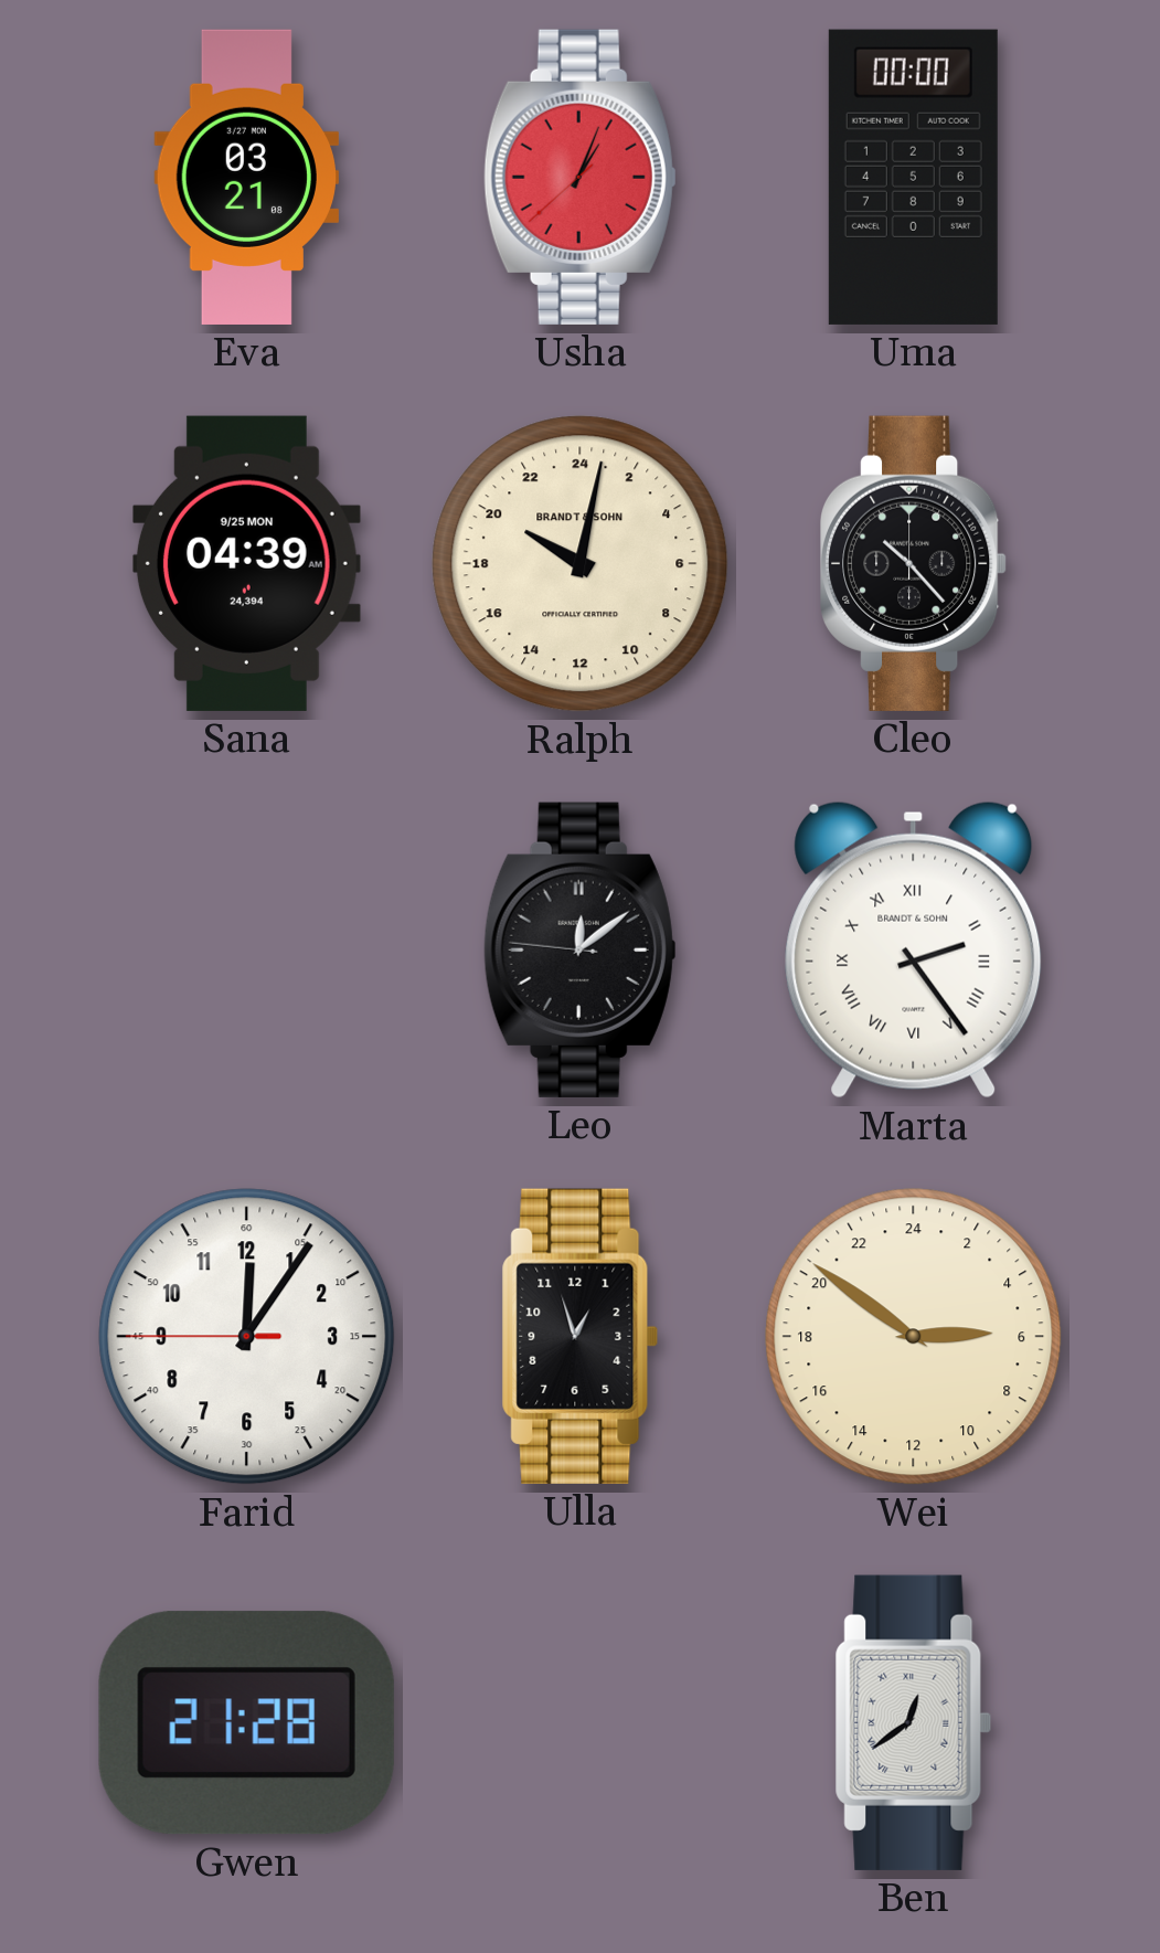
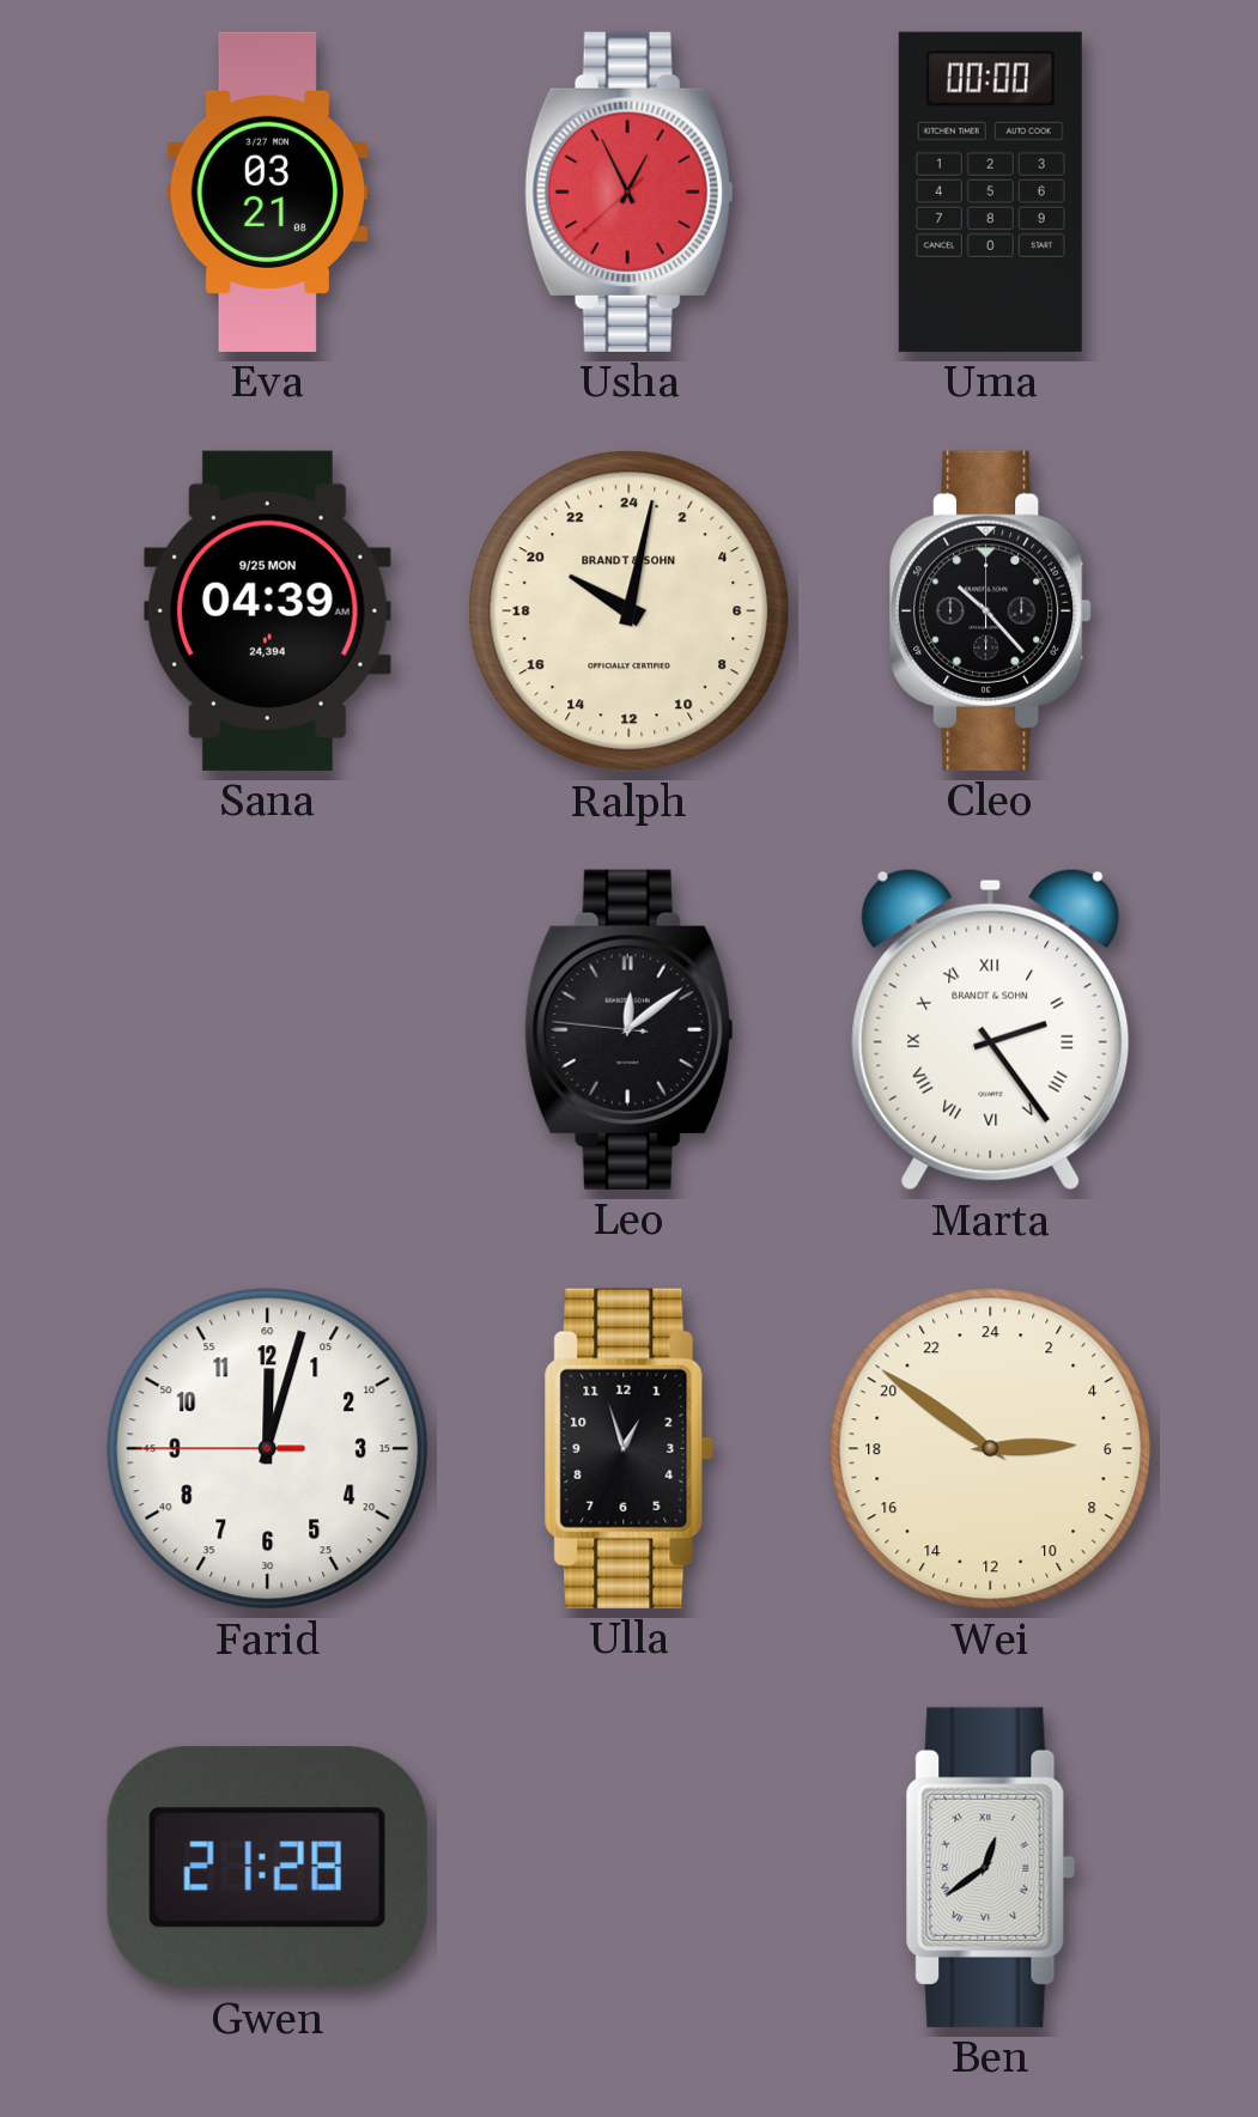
Usha: 1:03 -> 12:55
Farid: 12:05 -> 12:02
